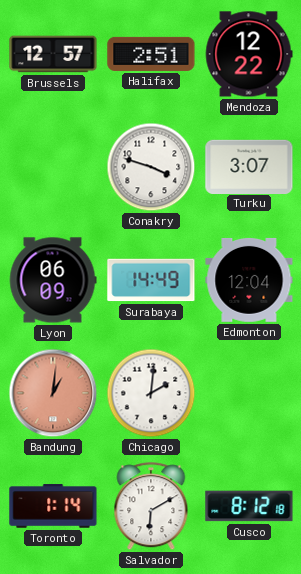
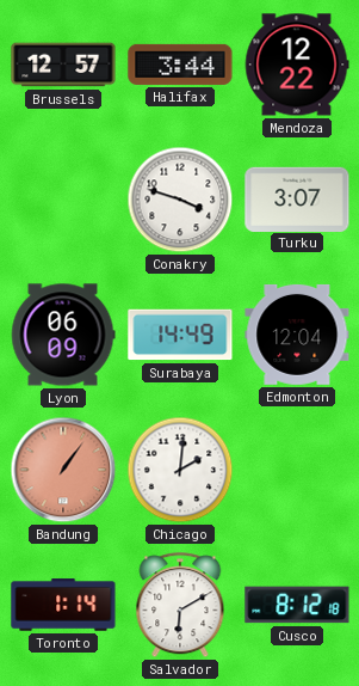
Halifax: 2:51 -> 3:44
Bandung: 1:01 -> 1:06
